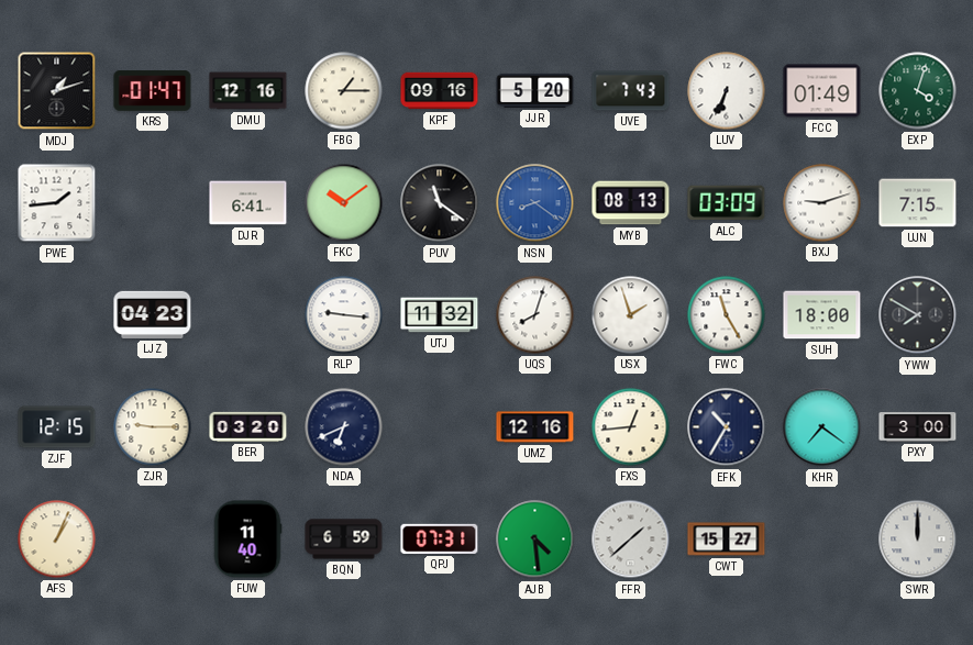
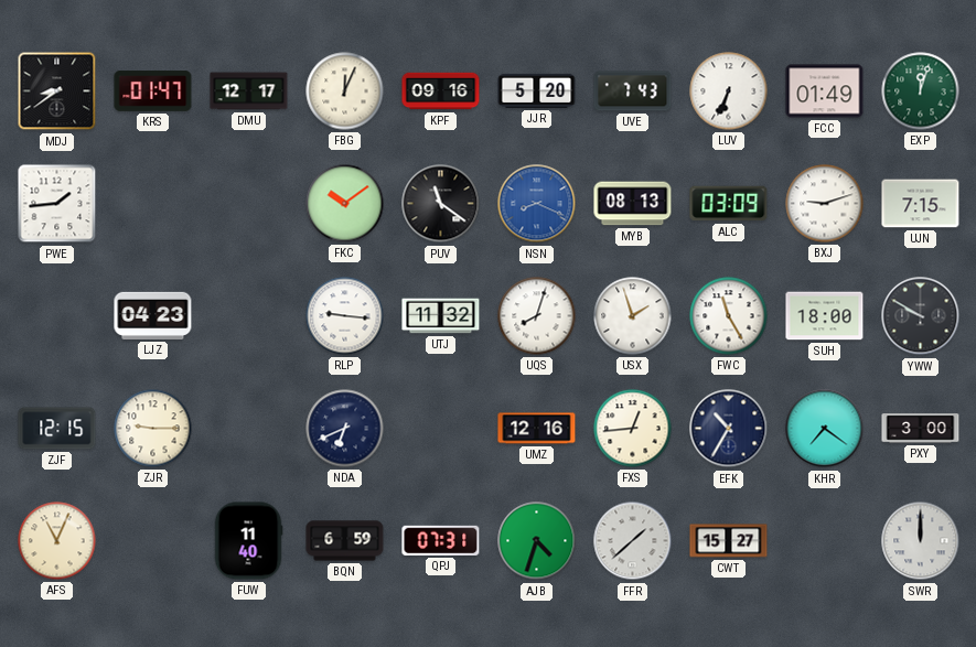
MDJ: 1:12 -> 8:39
DMU: 12:16 -> 12:17
FBG: 1:15 -> 12:04
EXP: 4:03 -> 12:03
DJR: 6:41 -> none
NSN: 8:21 -> 8:19
YWW: 7:50 -> 9:50
BER: 03:20 -> none
AFS: 1:04 -> 11:04
AJB: 4:29 -> 4:33
